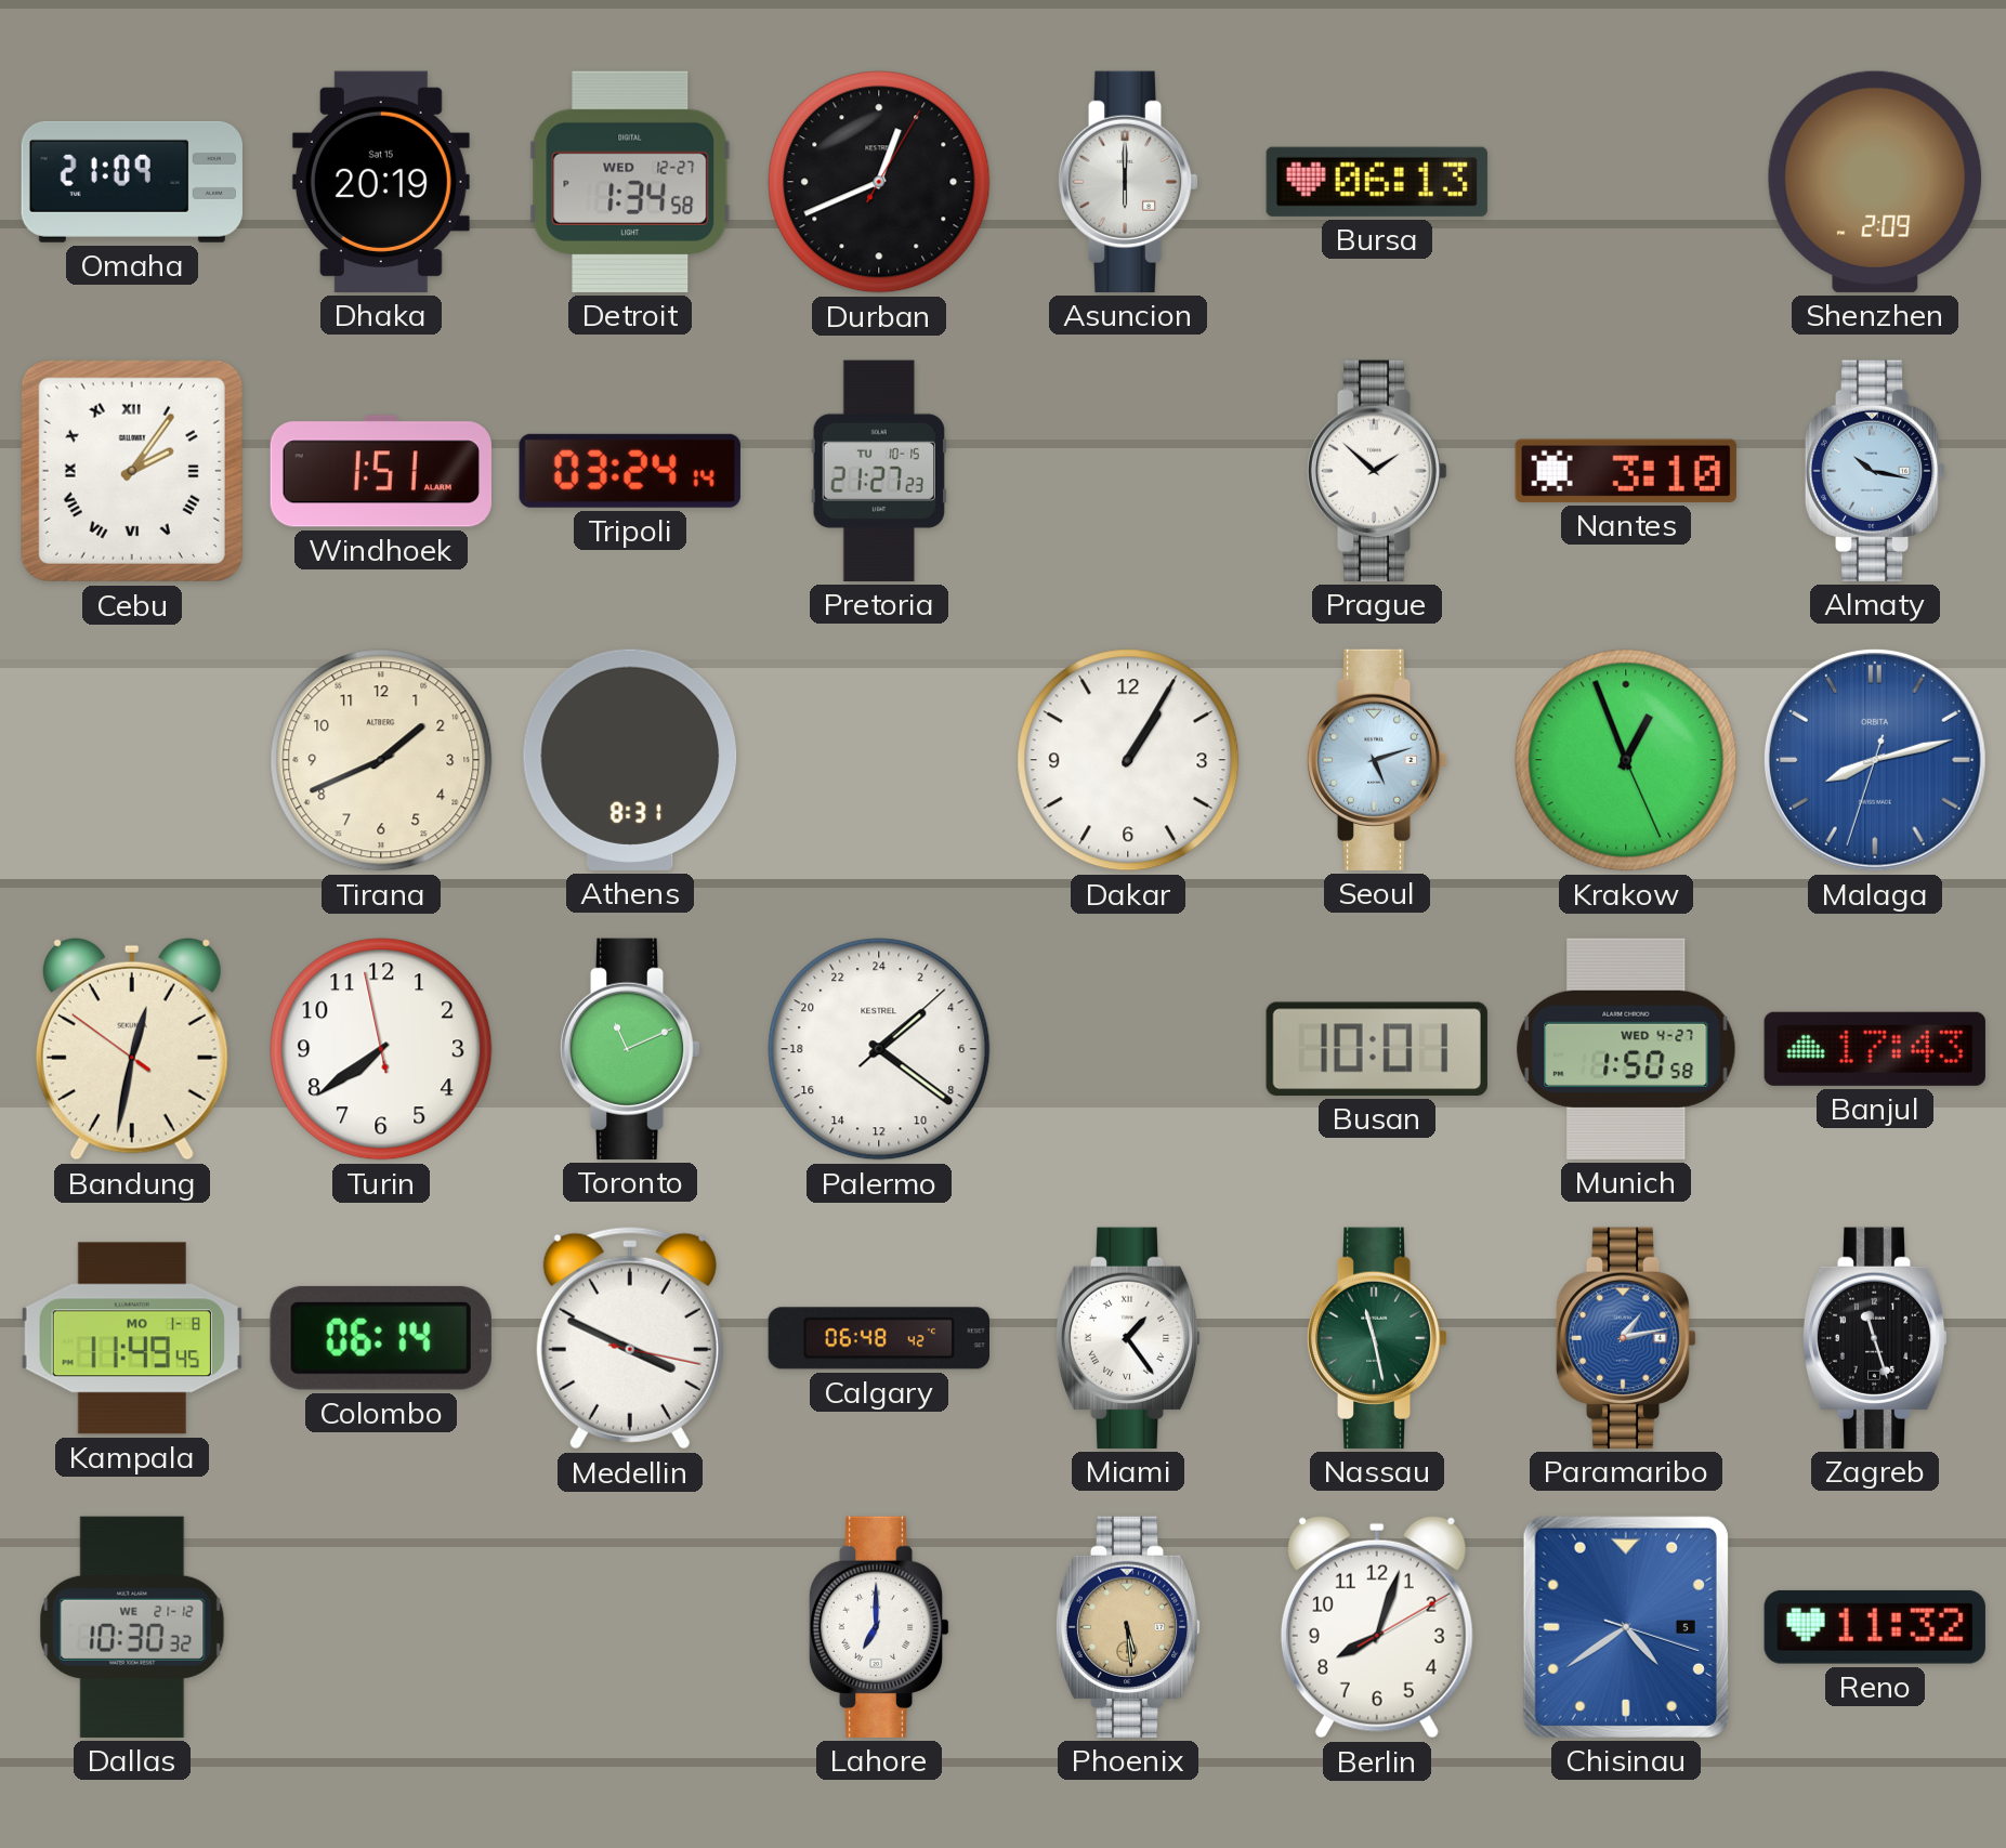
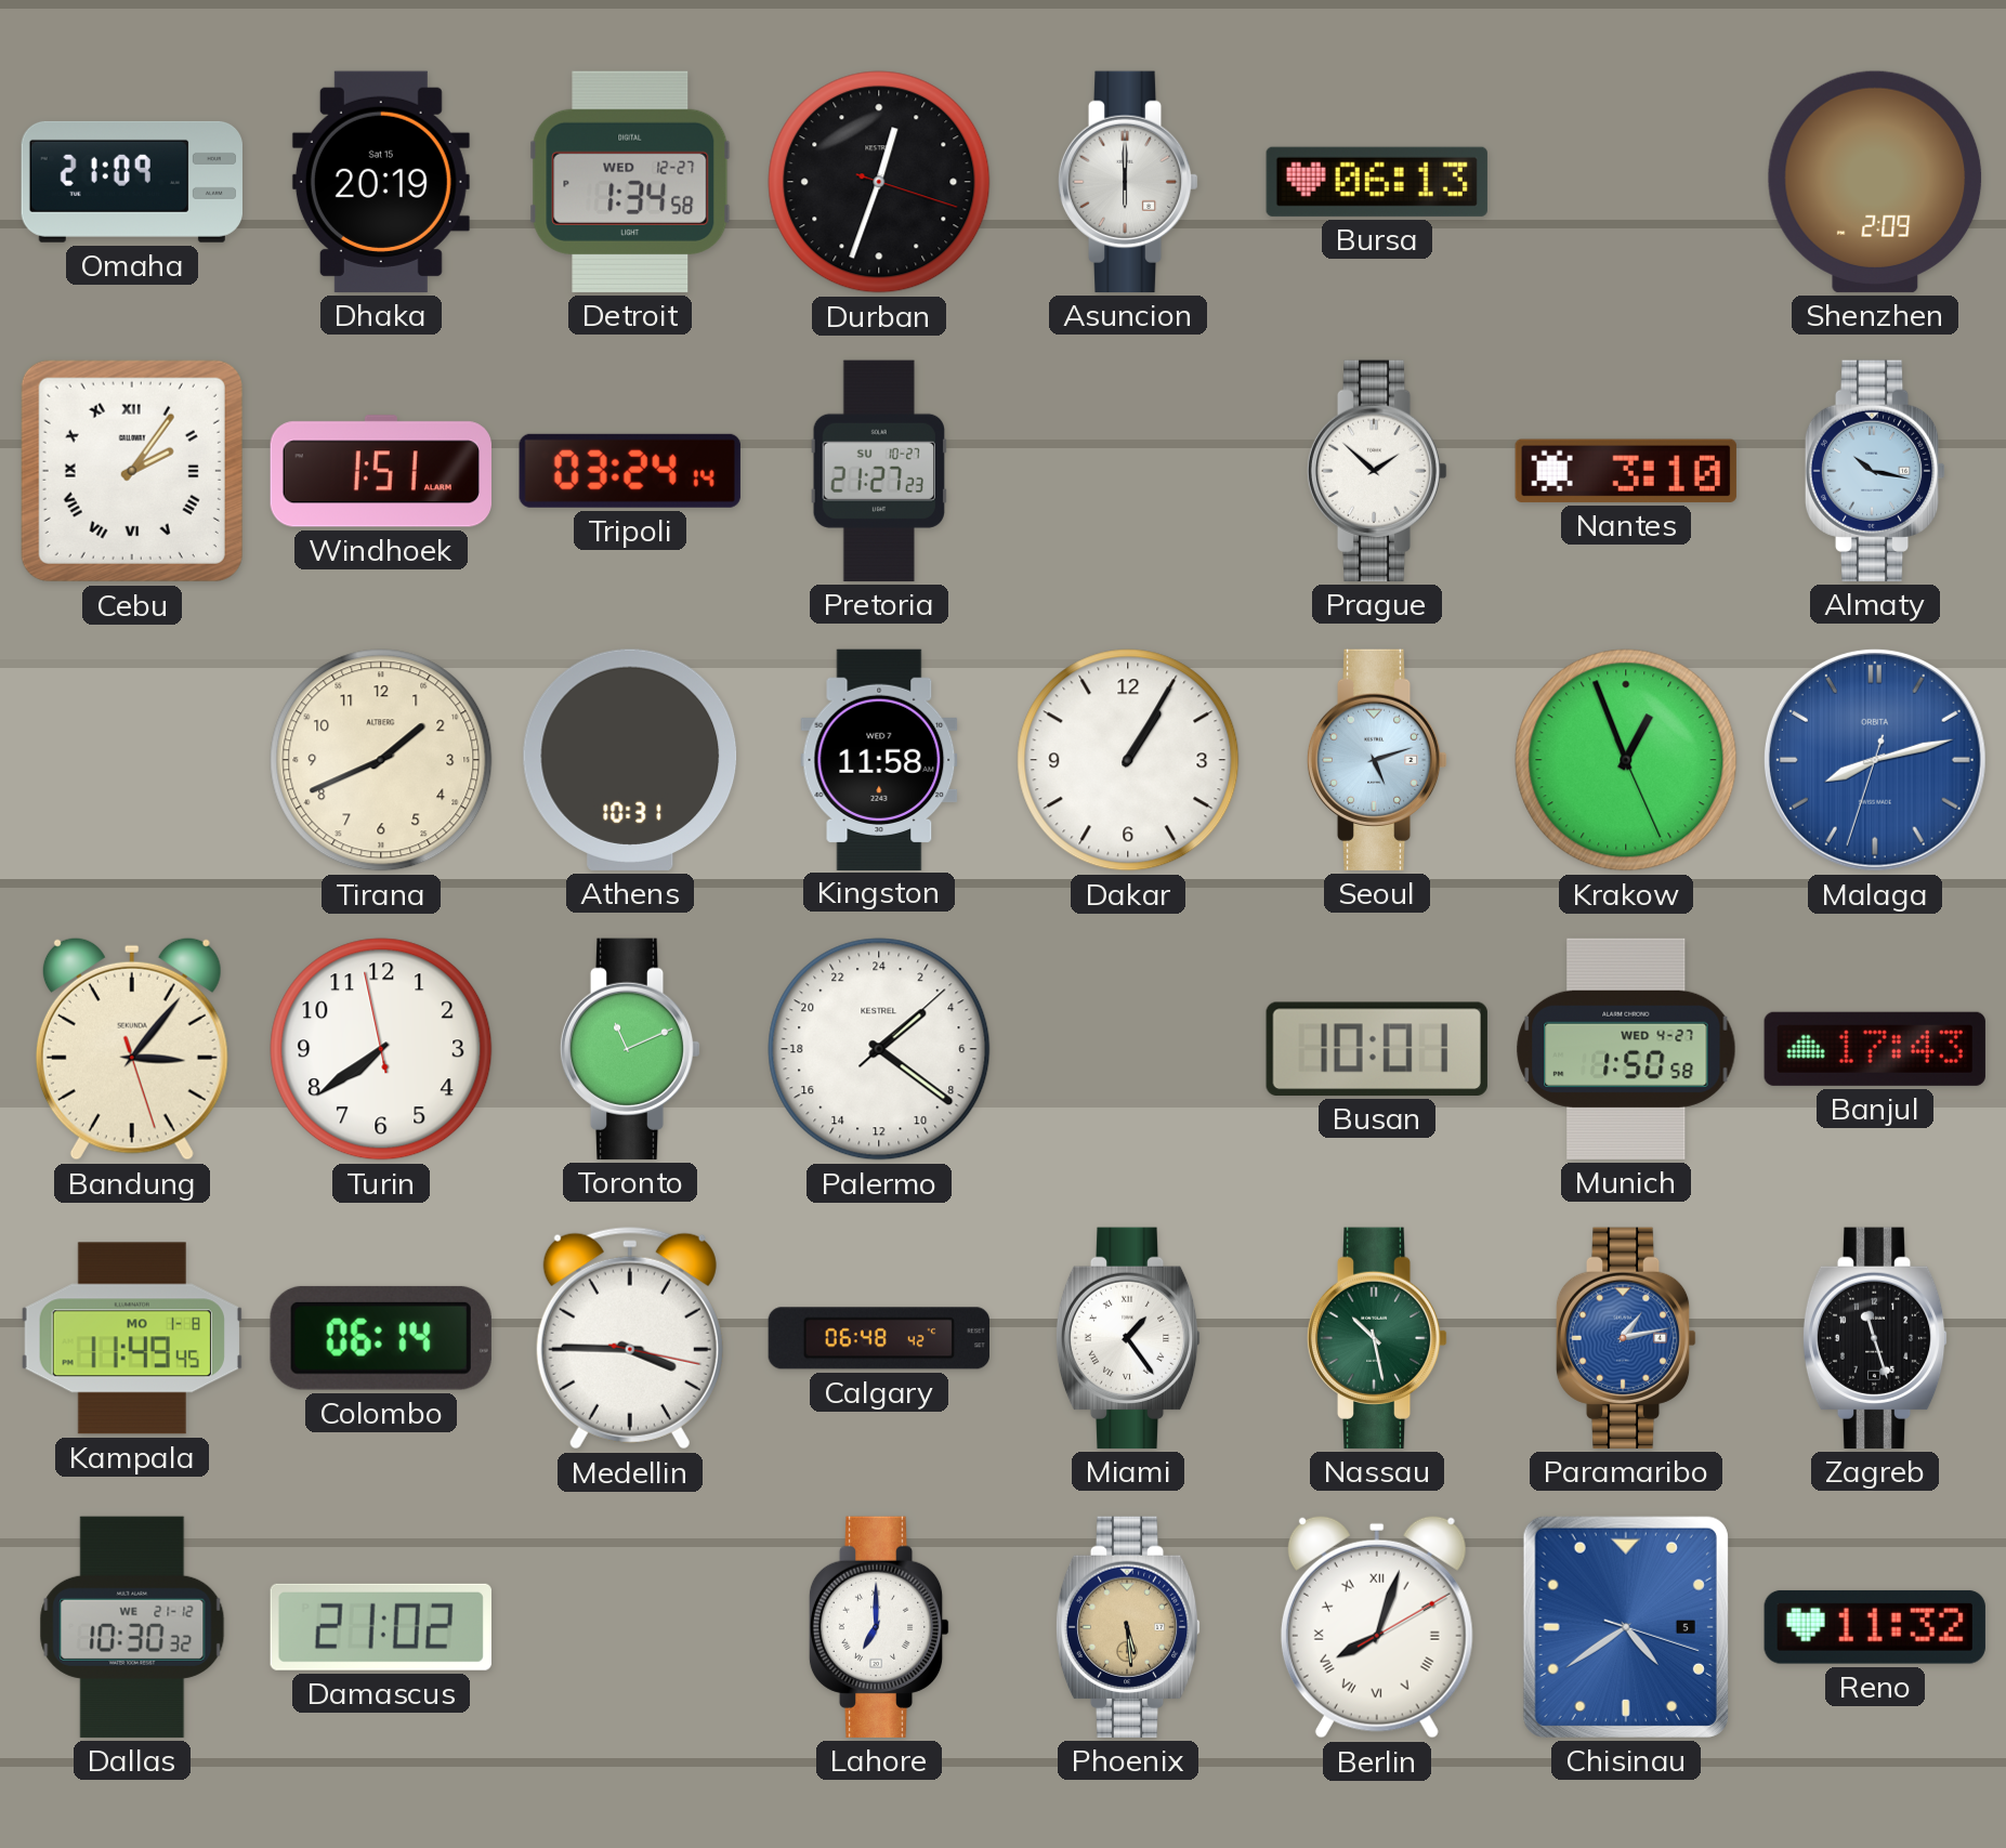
Durban: 12:41 -> 12:33
Pretoria date: TU 10-15 -> SU 10-27
Athens: 8:31 -> 10:31
Kingston: none -> 11:58
Bandung: 12:31 -> 3:06
Medellin: 3:49 -> 3:45
Nassau: 11:28 -> 10:28
Damascus: none -> 21:02
Berlin numerals: Arabic -> Roman
